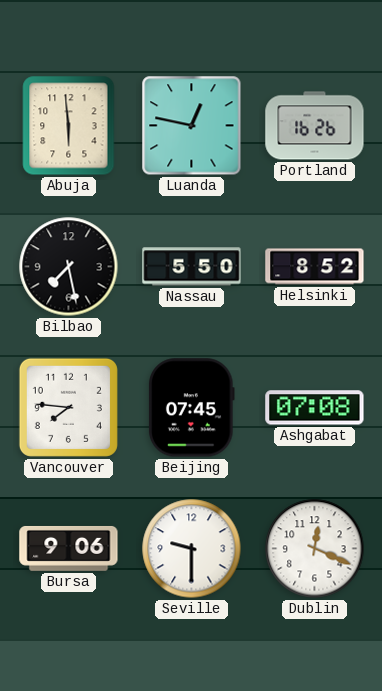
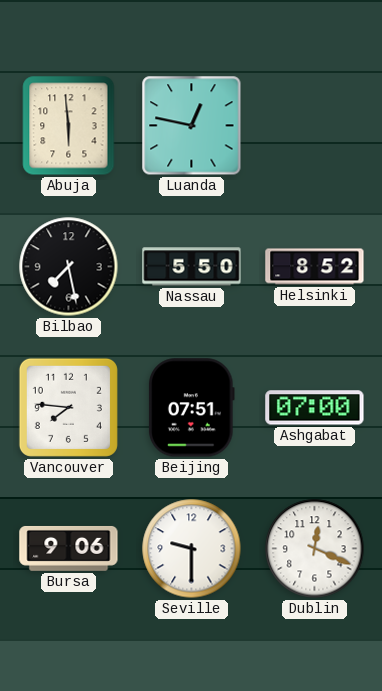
Portland: 16:26 -> none
Beijing: 07:45 -> 07:51
Ashgabat: 07:08 -> 07:00
